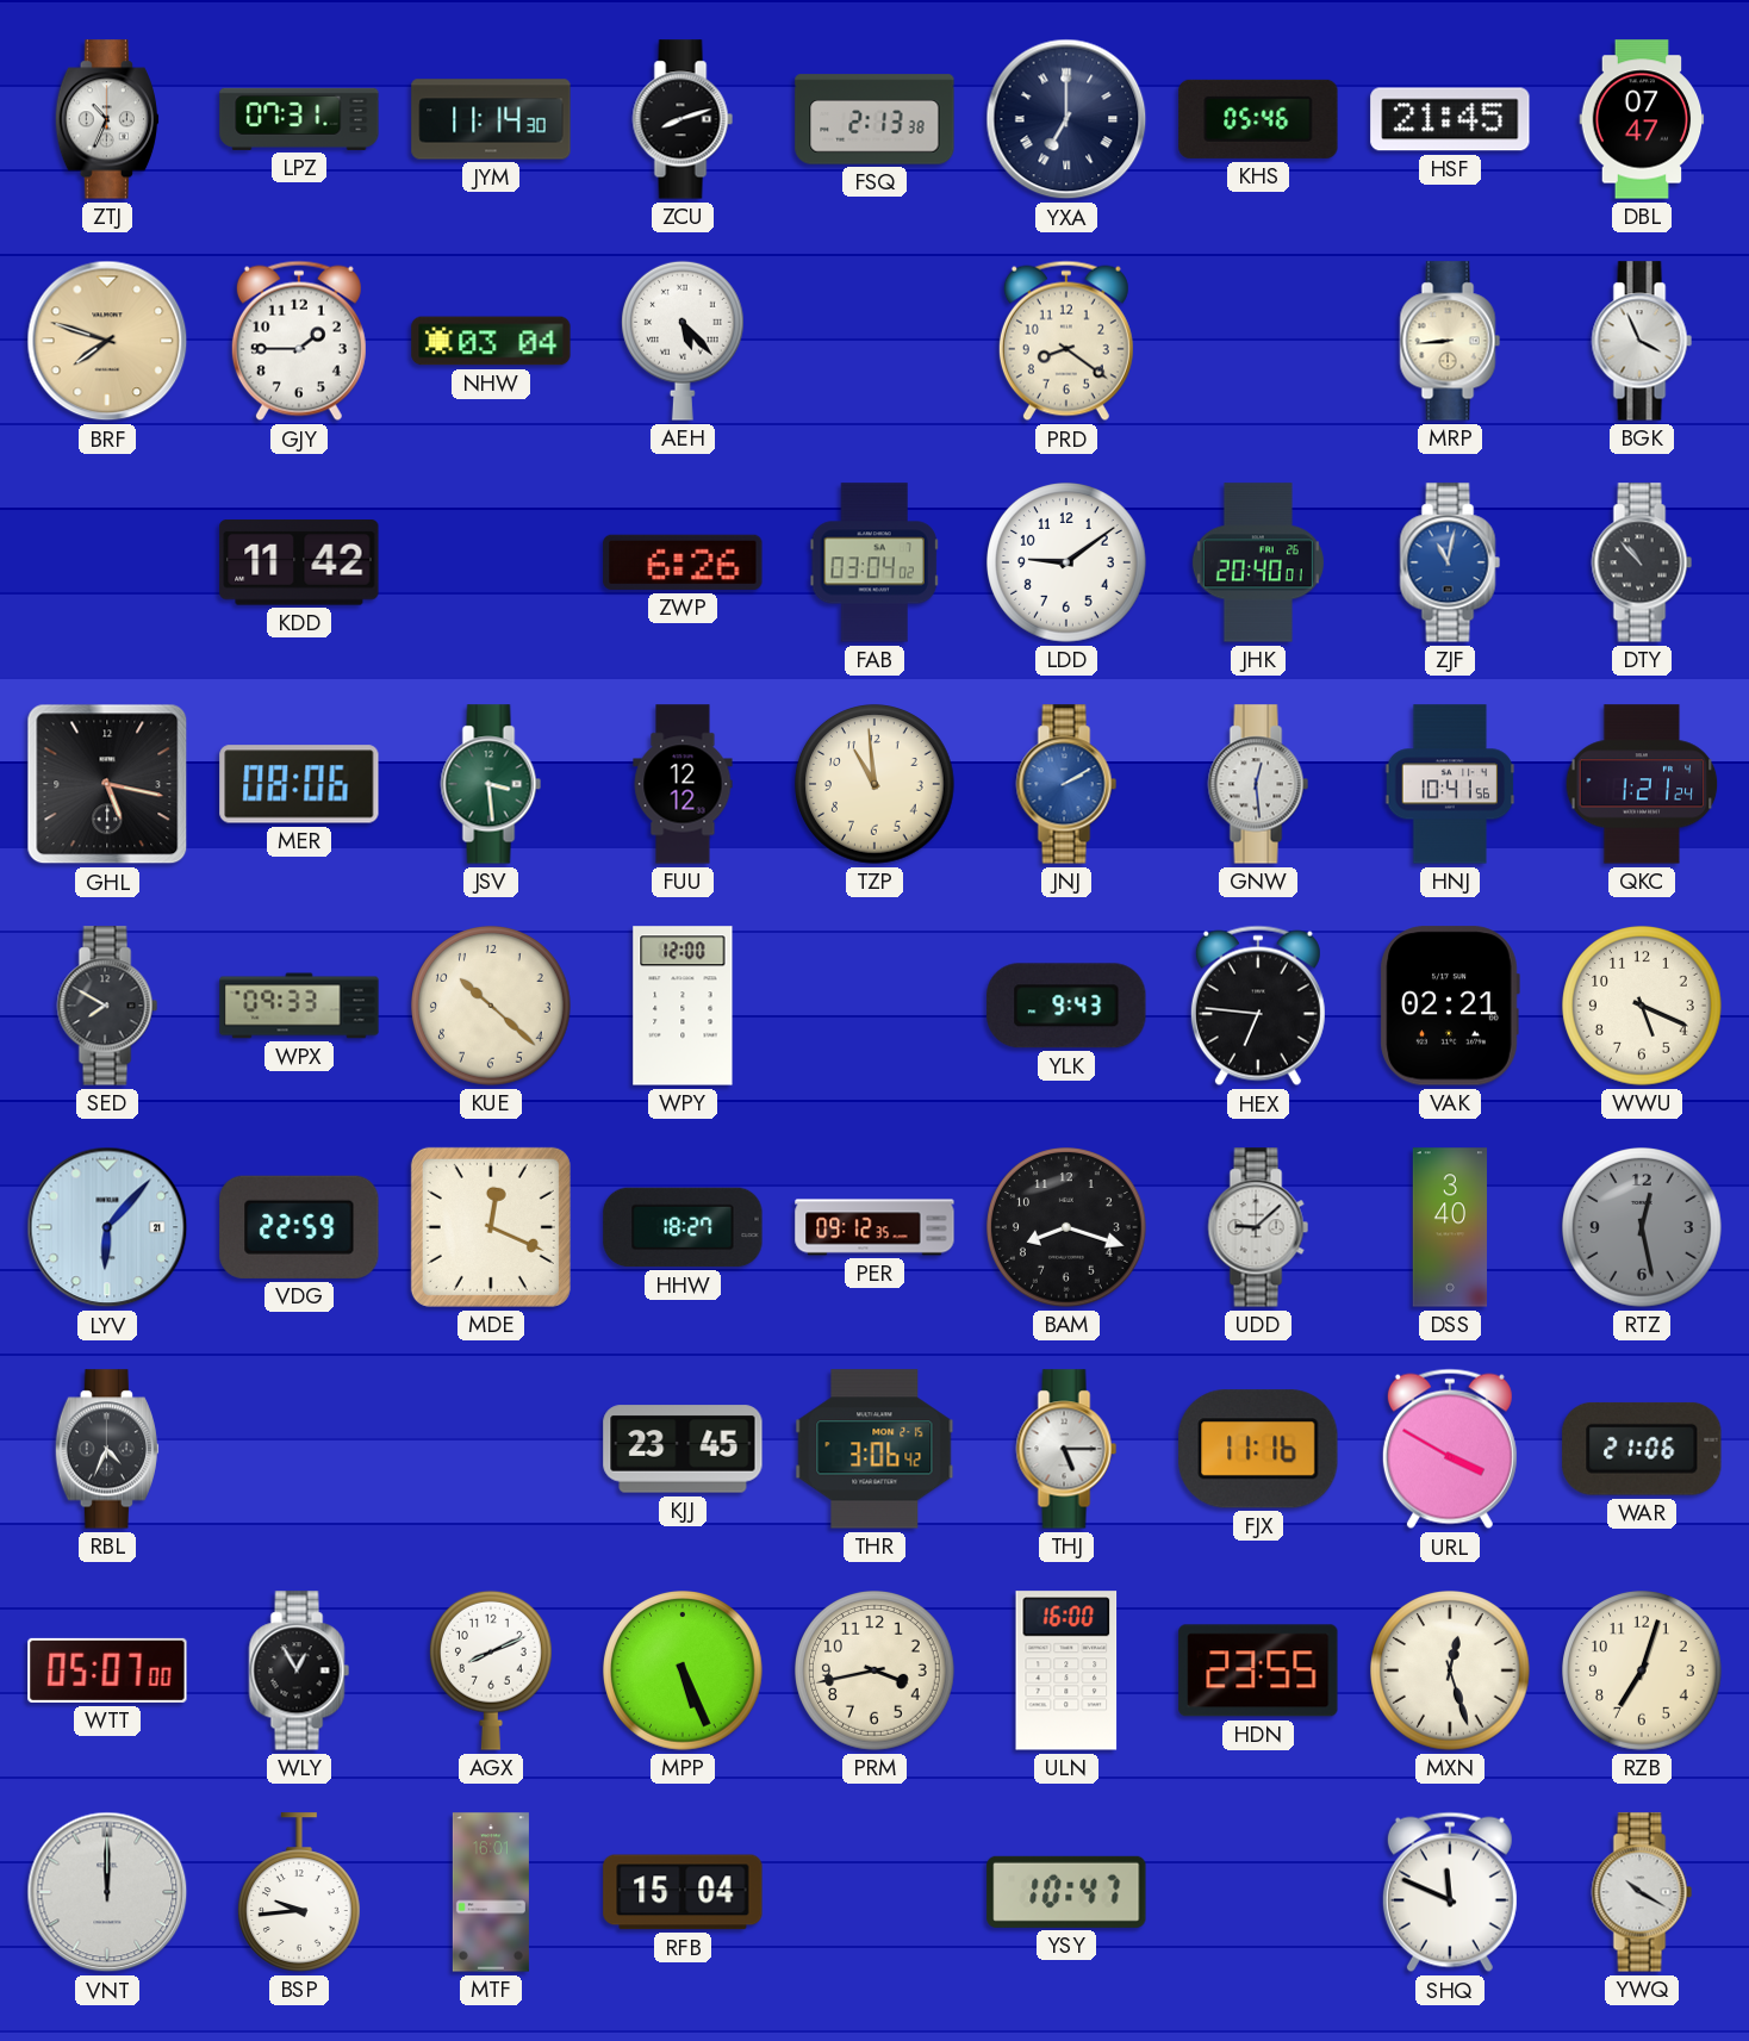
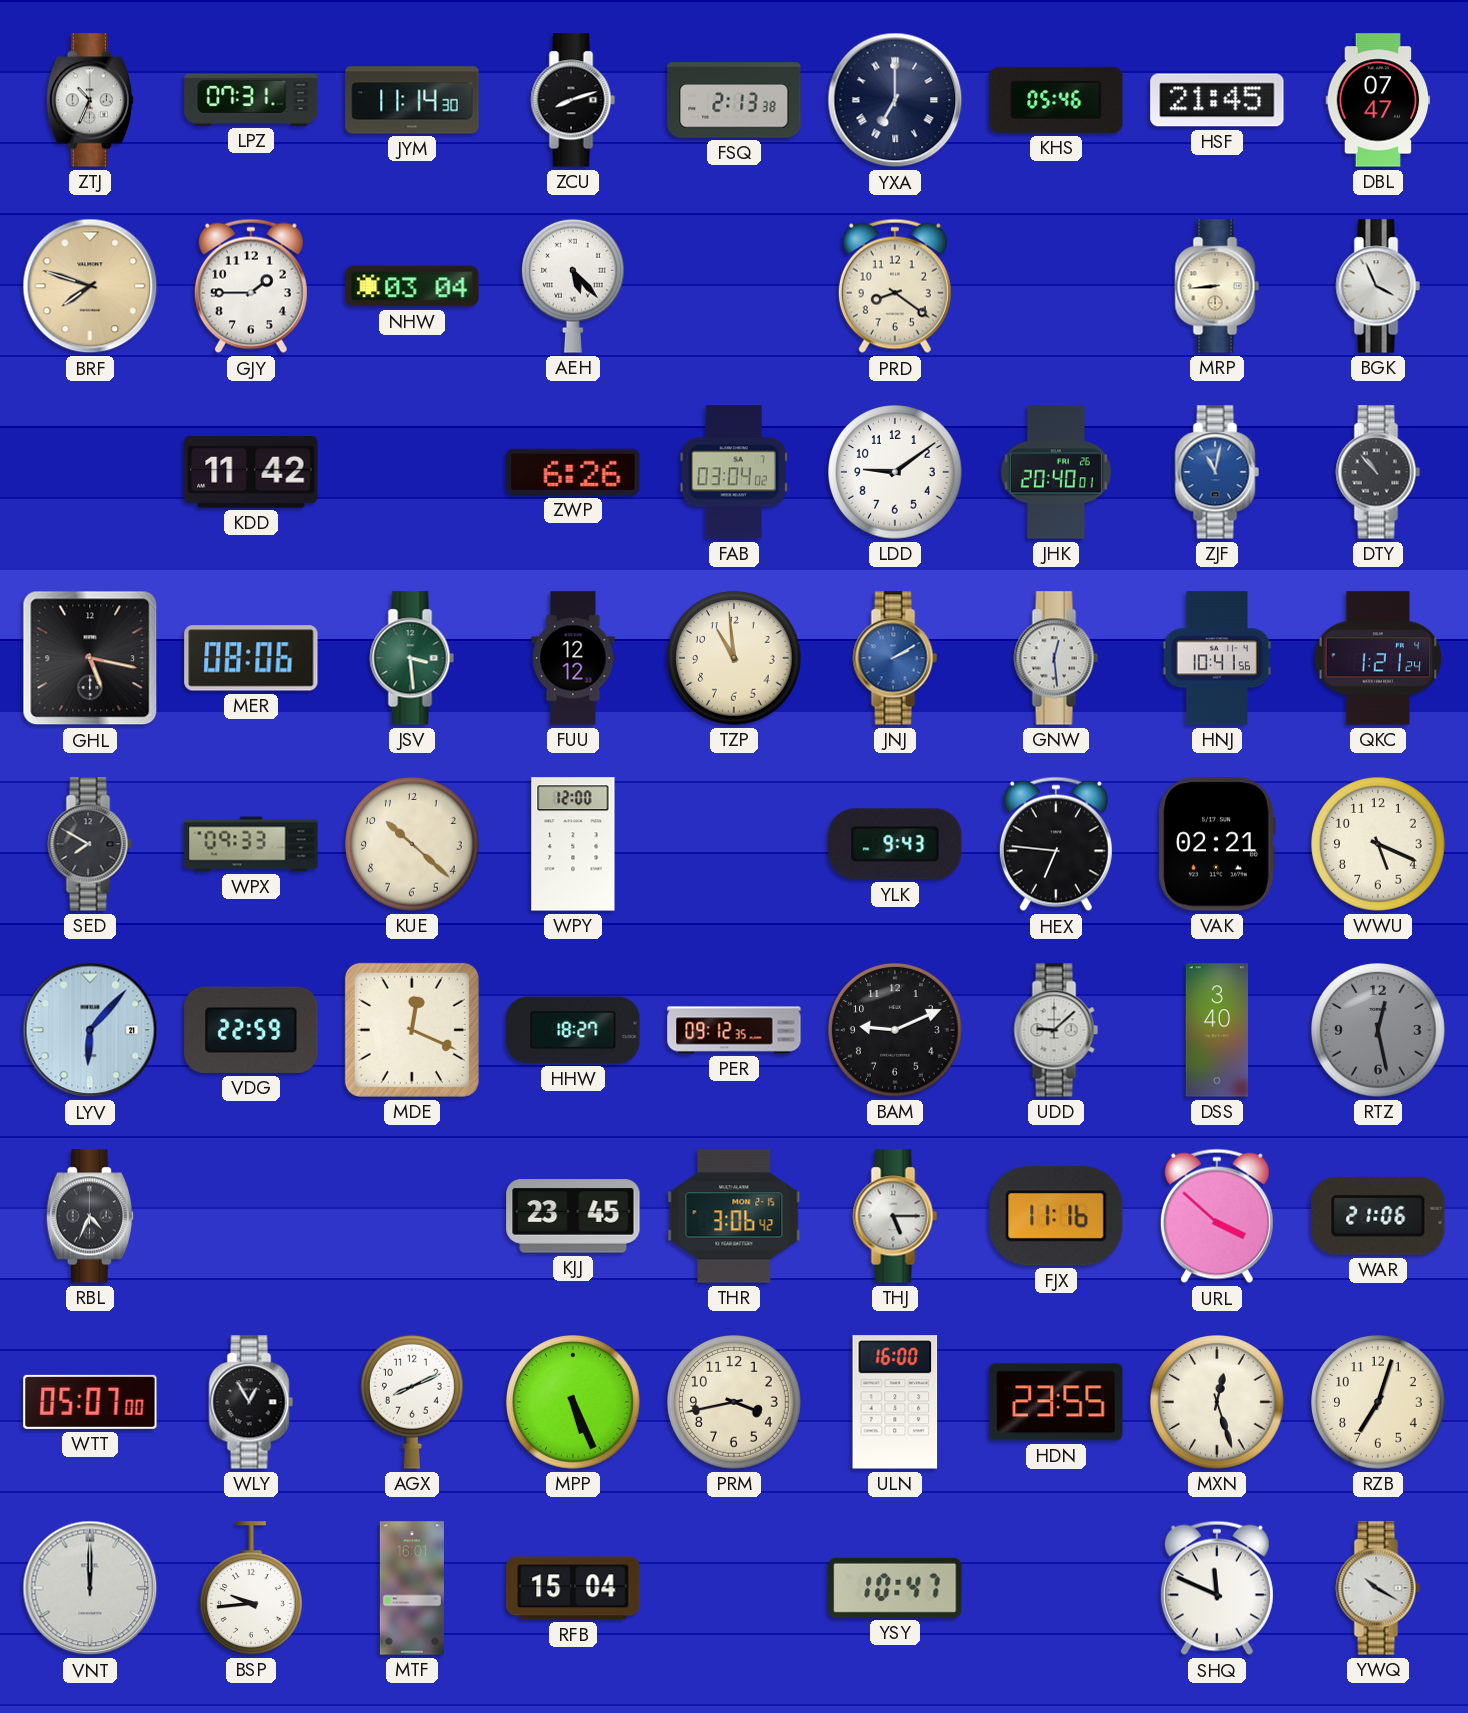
BAM: 8:18 -> 9:11
URL: 3:50 -> 3:52
